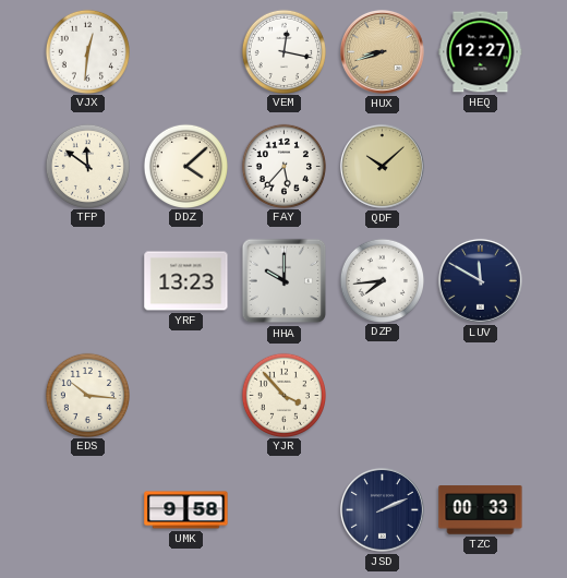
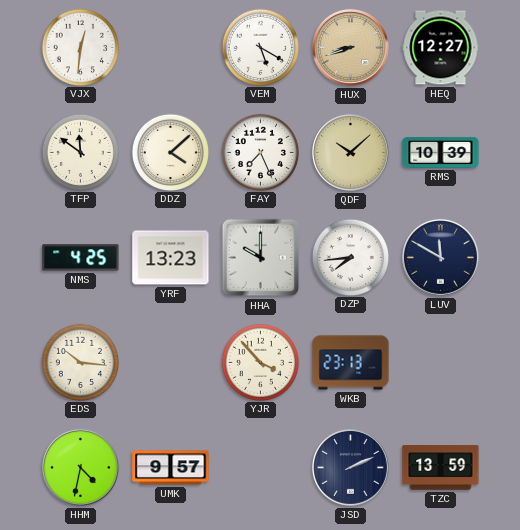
VEM: 12:17 -> 5:20
FAY: 5:37 -> 7:26
RMS: none -> 10:39
NMS: none -> 4:25
WKB: none -> 23:13
HHM: none -> 4:32
UMK: 9:58 -> 9:57
TZC: 00:33 -> 13:59
